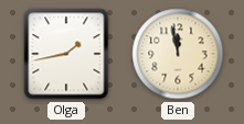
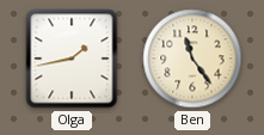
Ben: 11:58 -> 11:24
